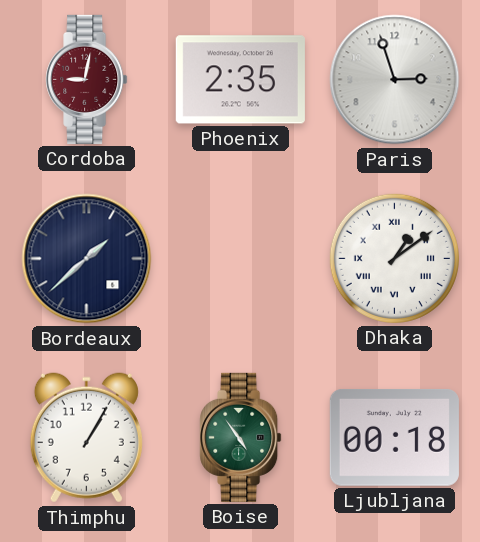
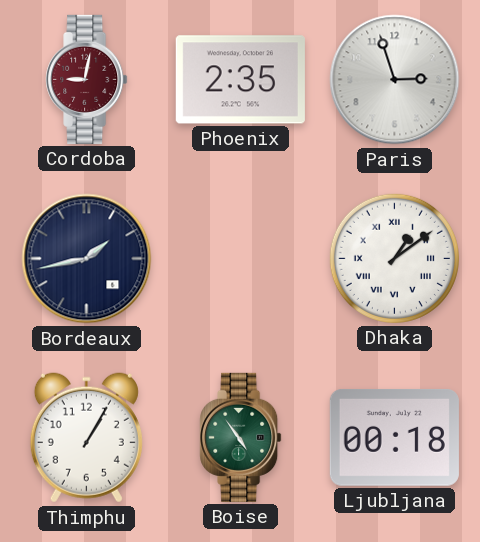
Bordeaux: 1:38 -> 1:43
